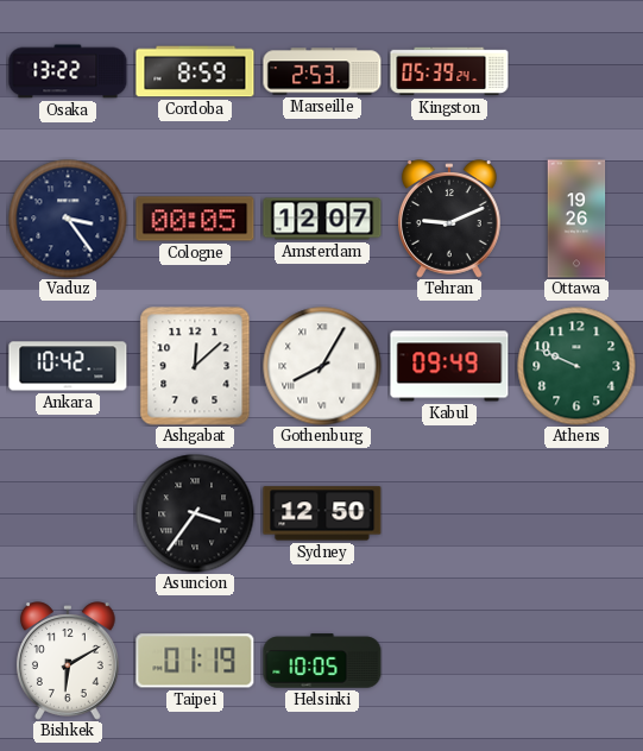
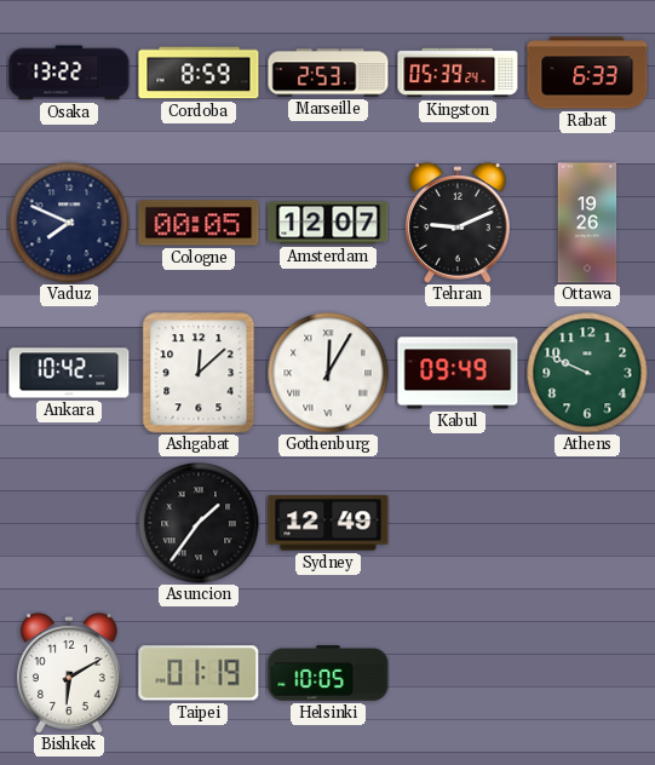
Rabat: none -> 6:33
Vaduz: 3:24 -> 7:49
Gothenburg: 8:05 -> 12:05
Asuncion: 3:36 -> 1:36
Sydney: 12:50 -> 12:49
